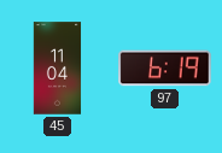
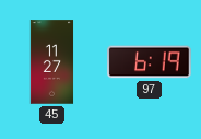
45: 11:04 -> 11:27
